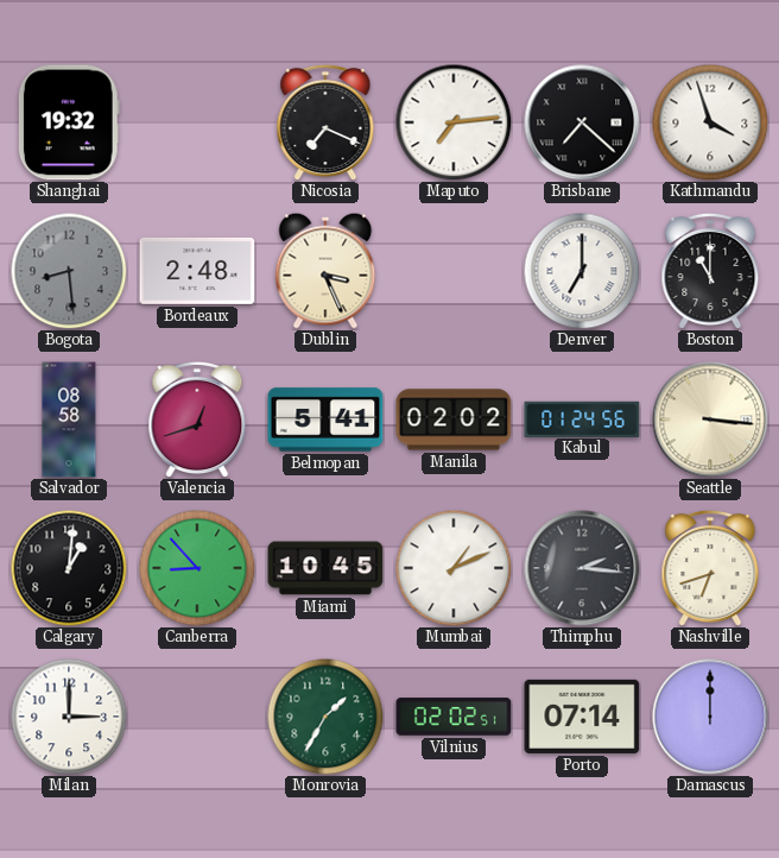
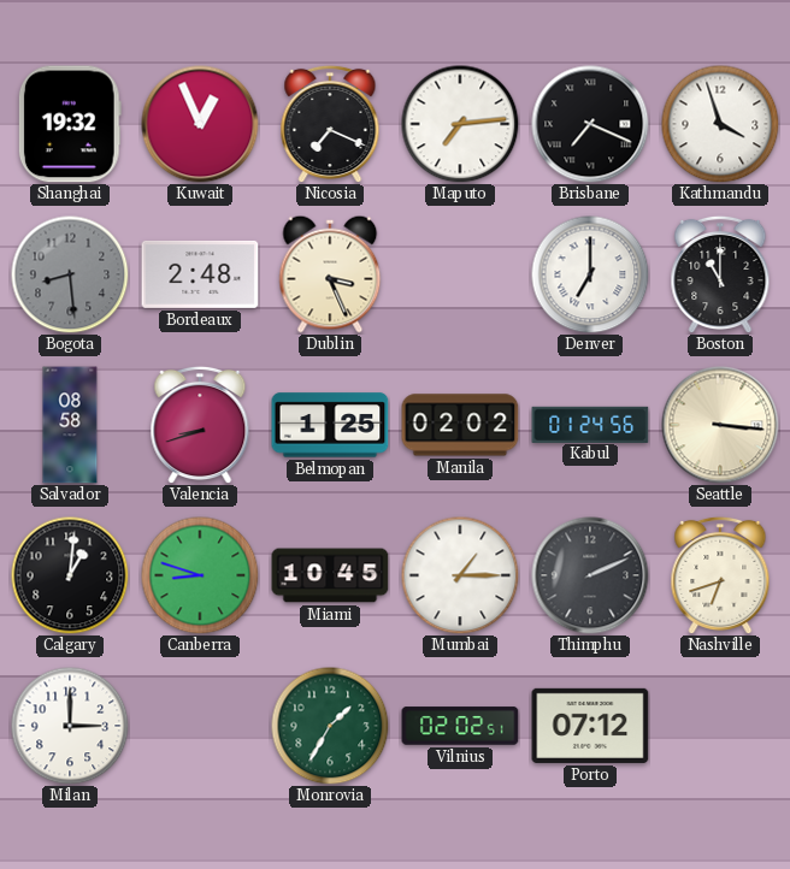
Kuwait: none -> 12:56
Brisbane: 7:22 -> 7:19
Valencia: 12:42 -> 8:42
Belmopan: 5:41 -> 1:25
Canberra: 8:53 -> 8:48
Mumbai: 1:11 -> 1:15
Thimphu: 2:16 -> 2:11
Porto: 07:14 -> 07:12
Damascus: 12:00 -> none
